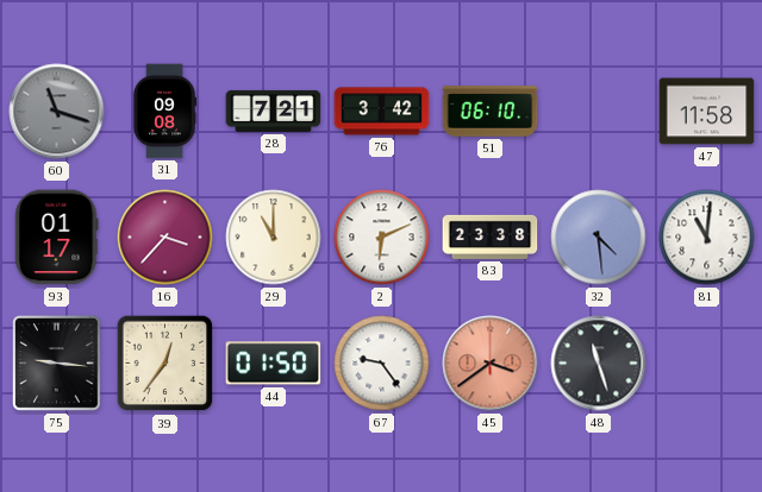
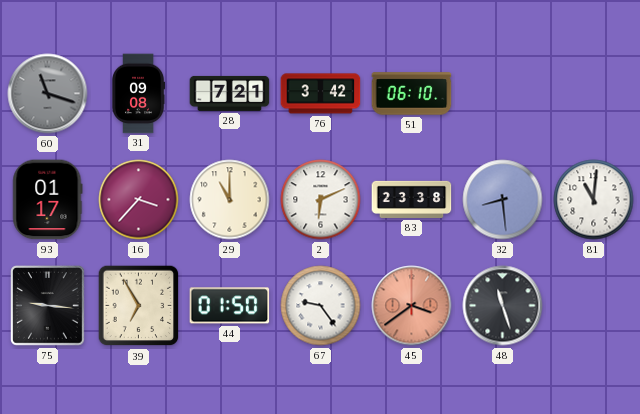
47: 11:58 -> none
32: 4:29 -> 8:29
39: 12:36 -> 6:55
